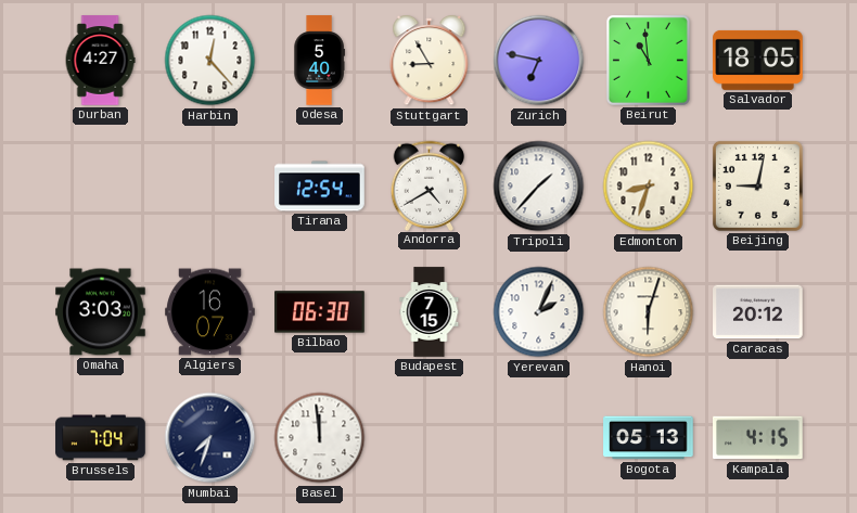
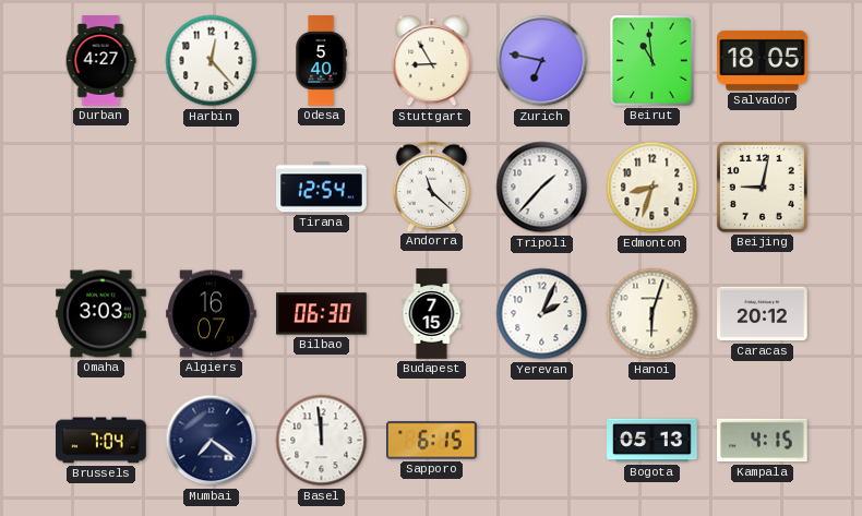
Andorra: 4:40 -> 11:22
Mumbai: 7:33 -> 7:21
Sapporo: none -> 6:15
